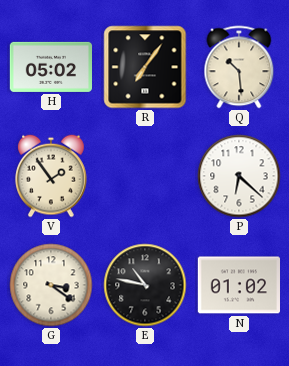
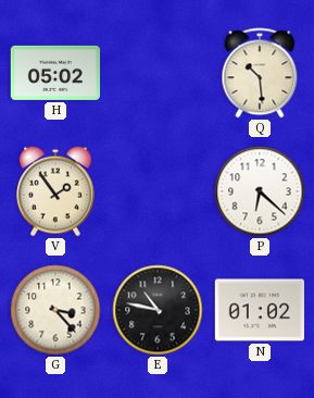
R: 7:06 -> none
G: 3:21 -> 3:23
